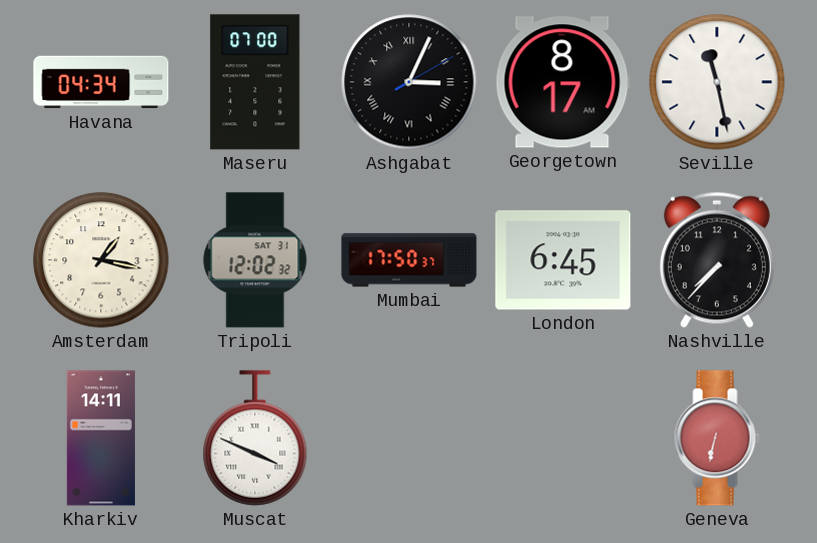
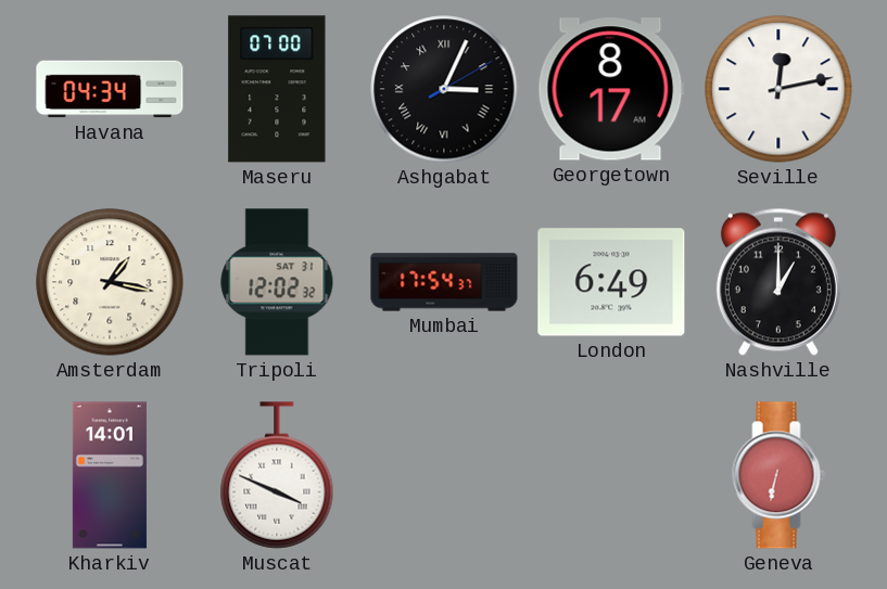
Seville: 11:28 -> 12:13
Mumbai: 17:50 -> 17:54
London: 6:45 -> 6:49
Nashville: 7:37 -> 1:00
Kharkiv: 14:11 -> 14:01
